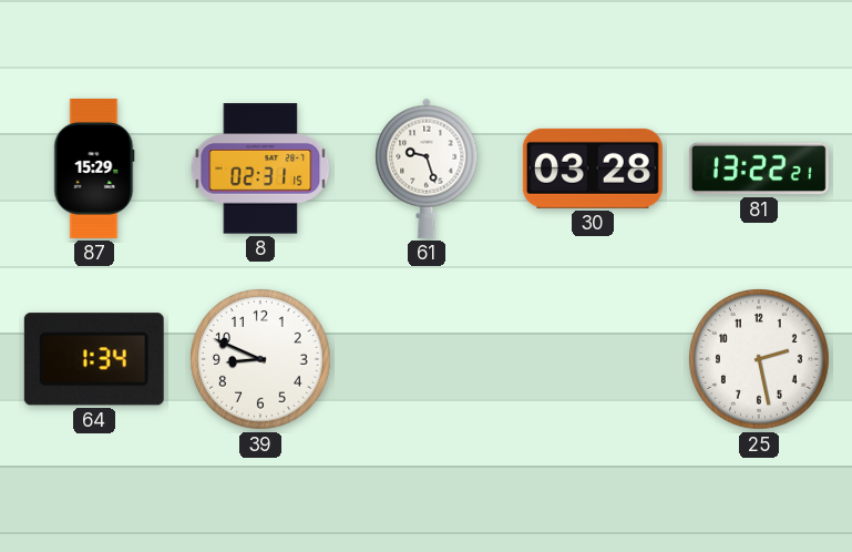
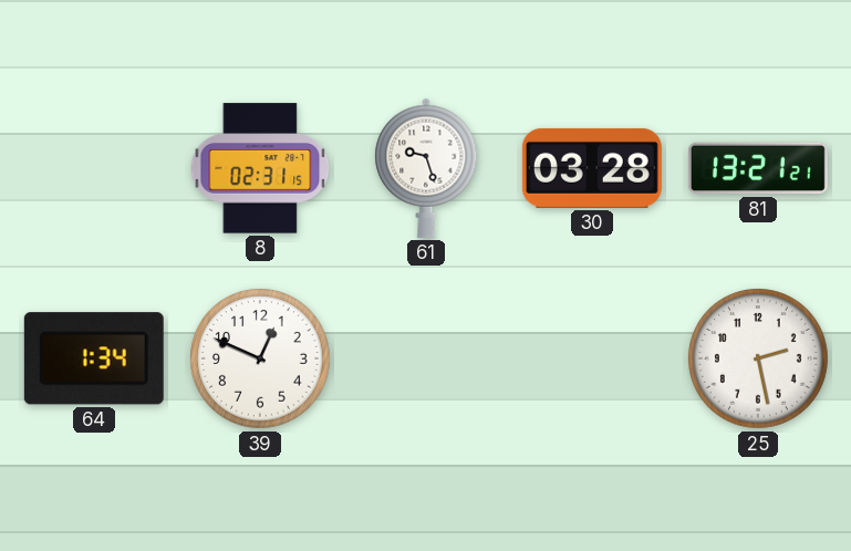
87: 15:29 -> none
81: 13:22 -> 13:21
39: 8:49 -> 12:49
